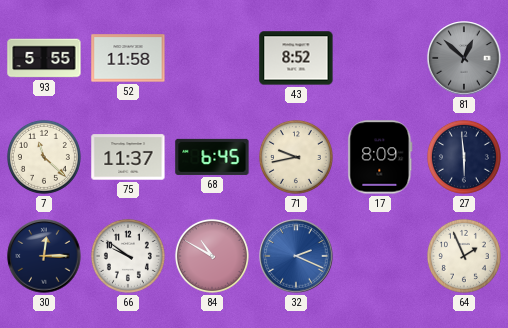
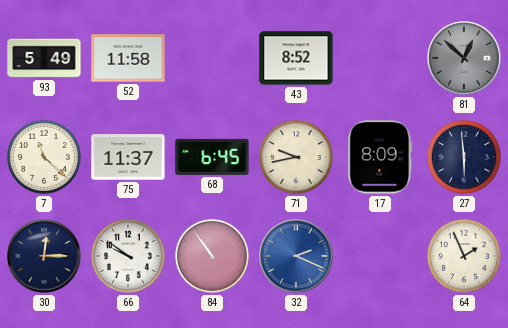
93: 5:55 -> 5:49
84: 10:50 -> 10:54
